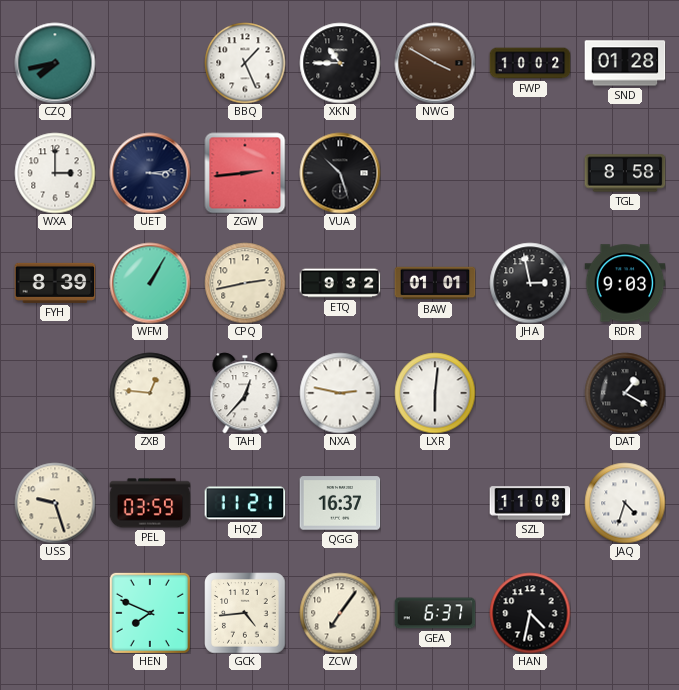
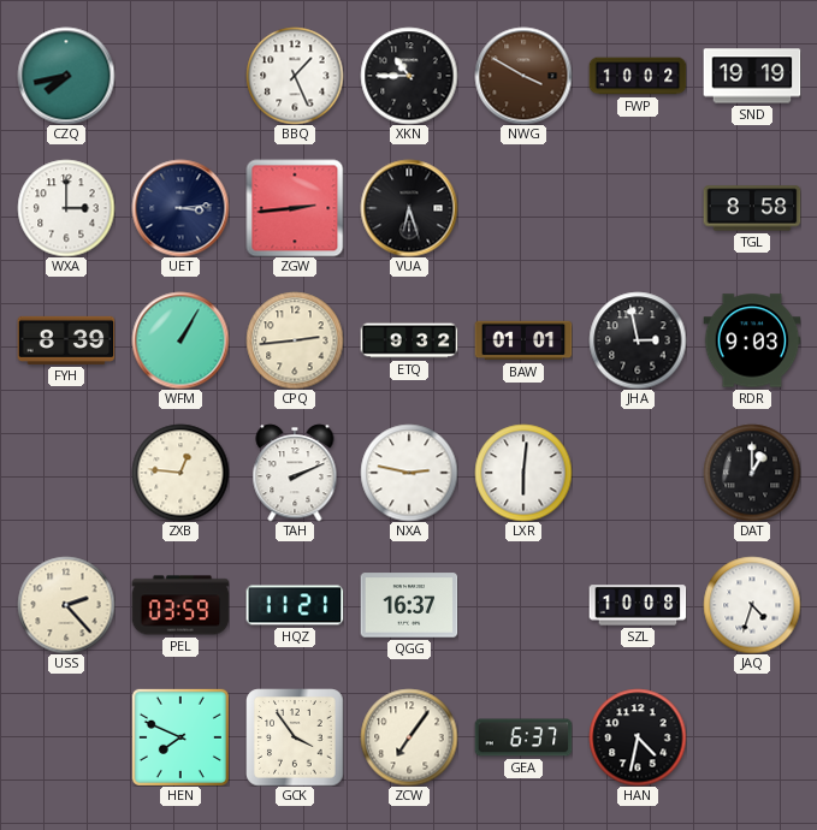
SND: 01:28 -> 19:19
VUA: 10:27 -> 6:27
CPQ: 2:43 -> 2:44
TAH: 12:37 -> 2:11
DAT: 1:20 -> 1:00
USS: 9:27 -> 2:23
SZL: 11:08 -> 10:08
GCK: 4:44 -> 3:54
